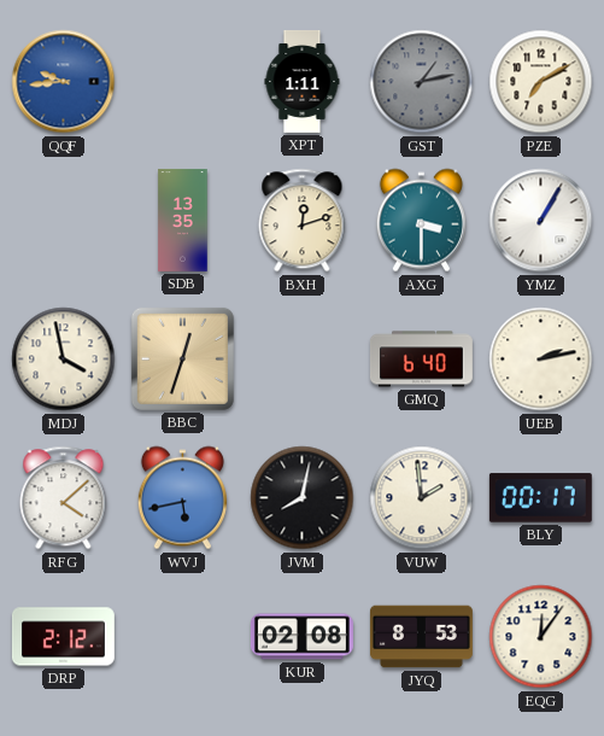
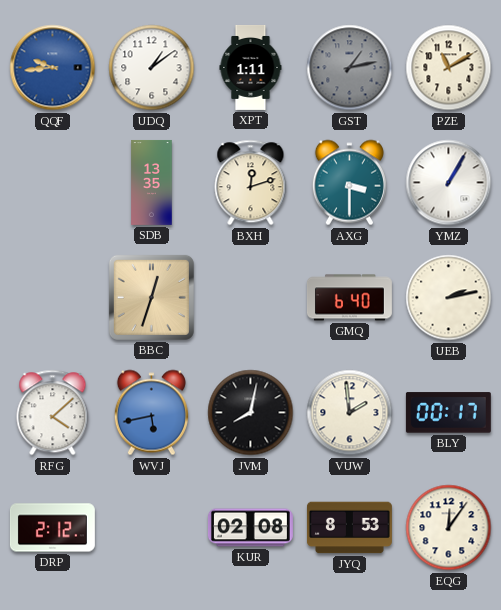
UDQ: none -> 1:09
PZE: 7:10 -> 11:10
MDJ: 3:58 -> none
